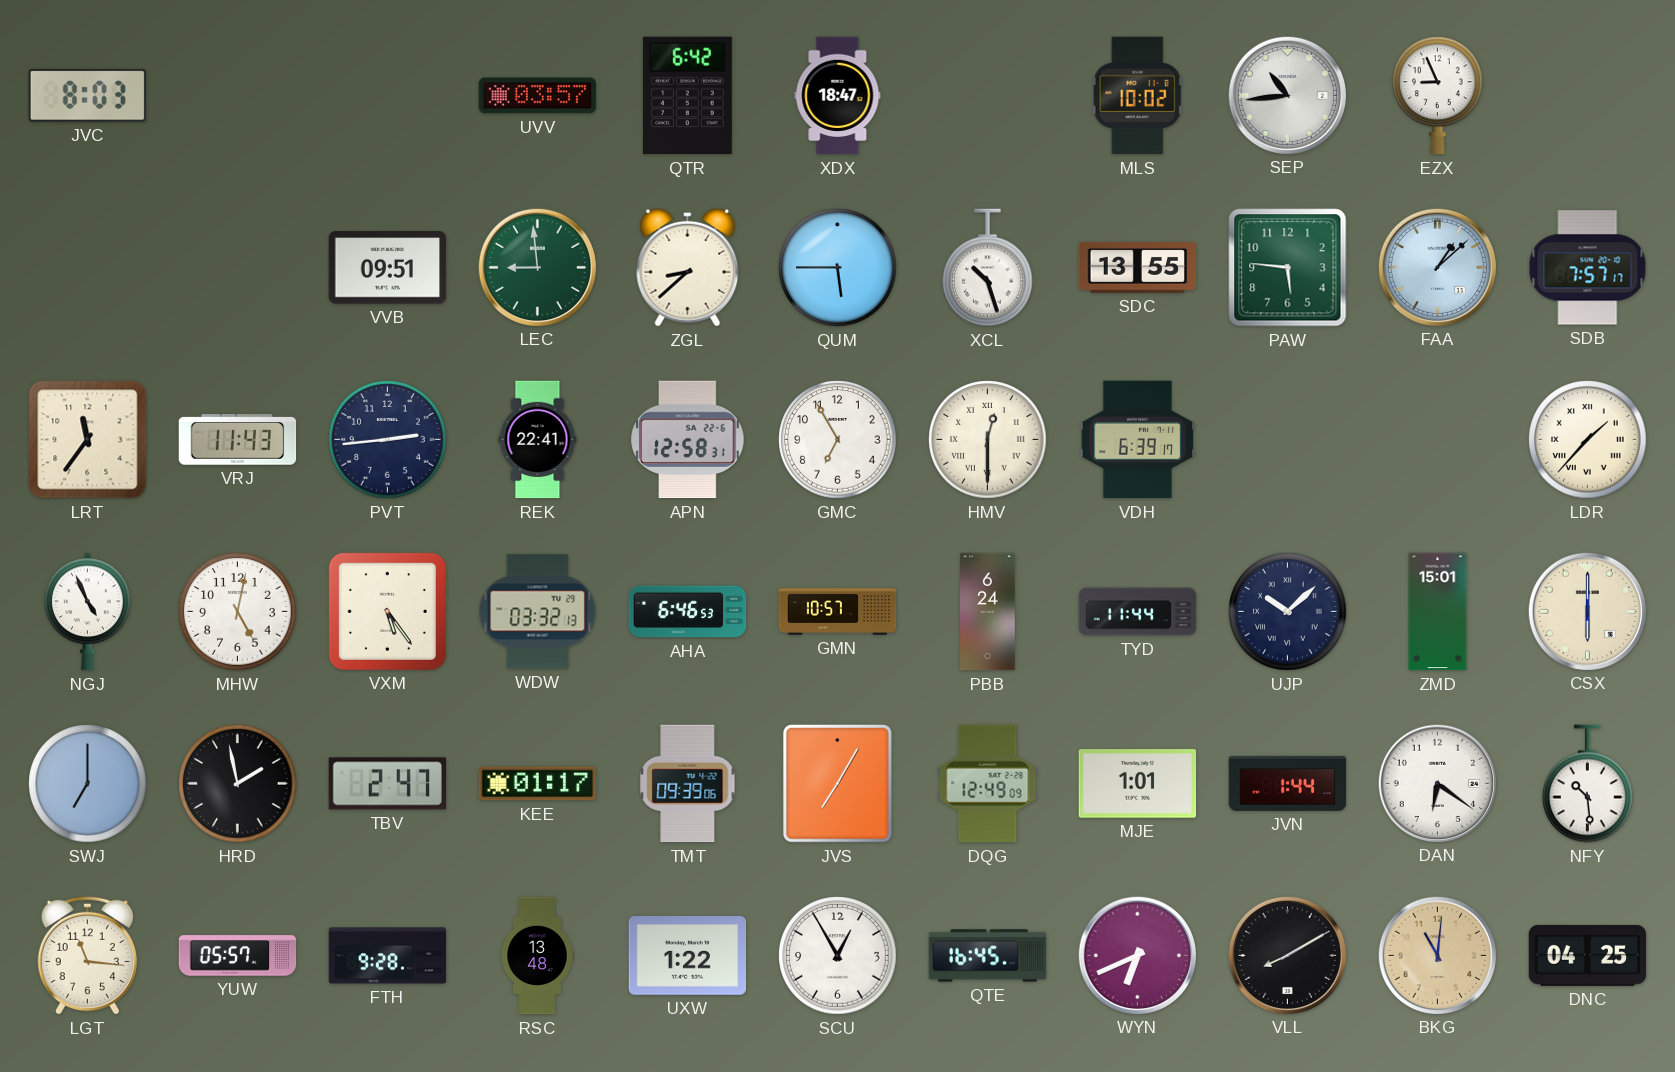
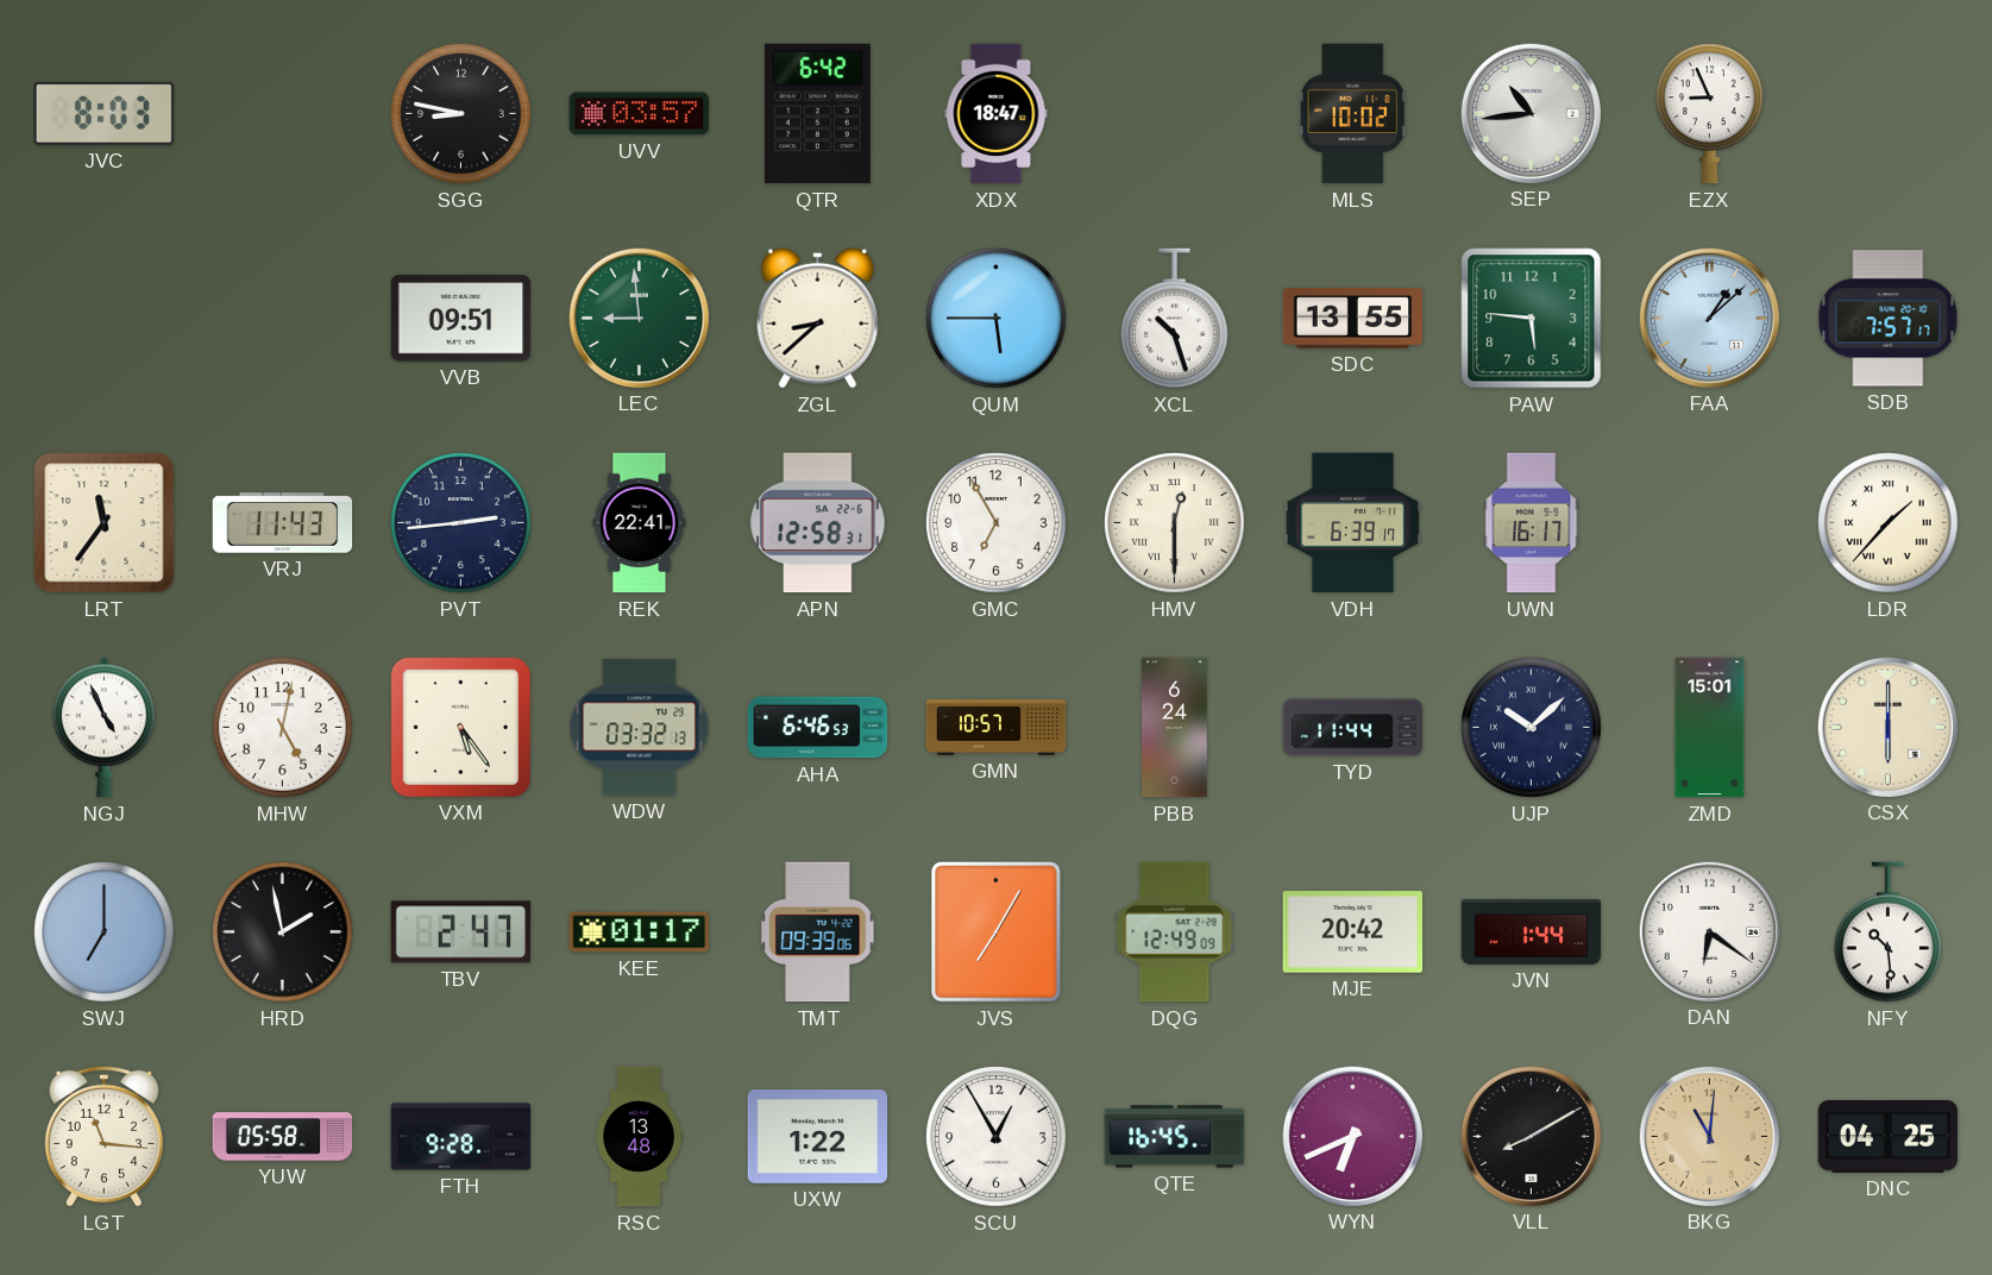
SGG: none -> 8:47
UWN: none -> 16:17
MJE: 1:01 -> 20:42
YUW: 05:57 -> 05:58
